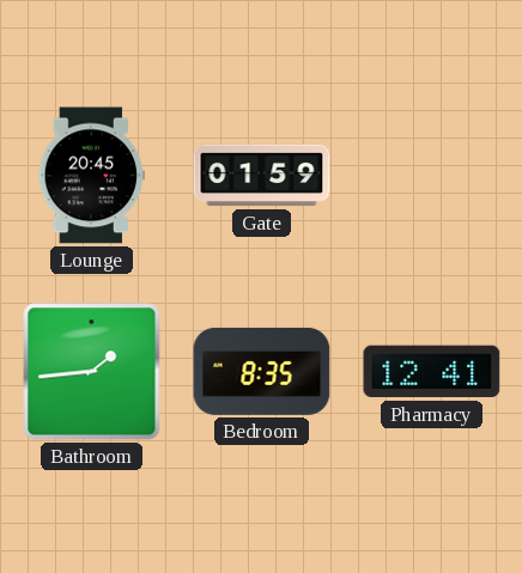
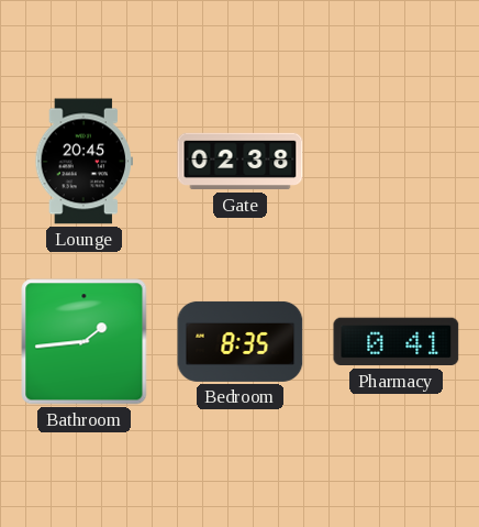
Gate: 01:59 -> 02:38
Pharmacy: 12:41 -> 0:41
